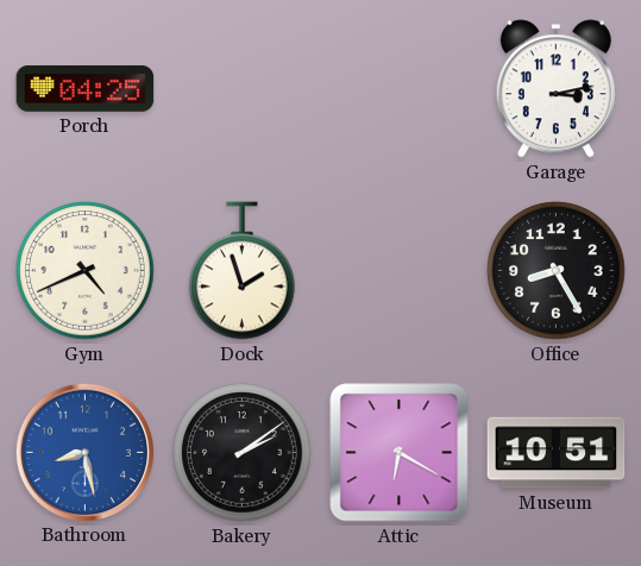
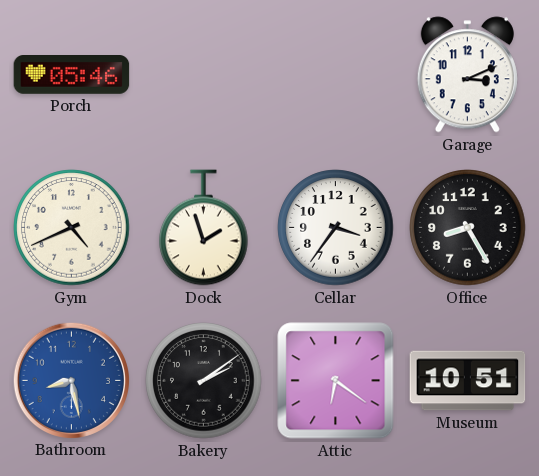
Porch: 04:25 -> 05:46
Garage: 3:13 -> 3:11
Cellar: none -> 3:36
Attic: 6:20 -> 6:21
